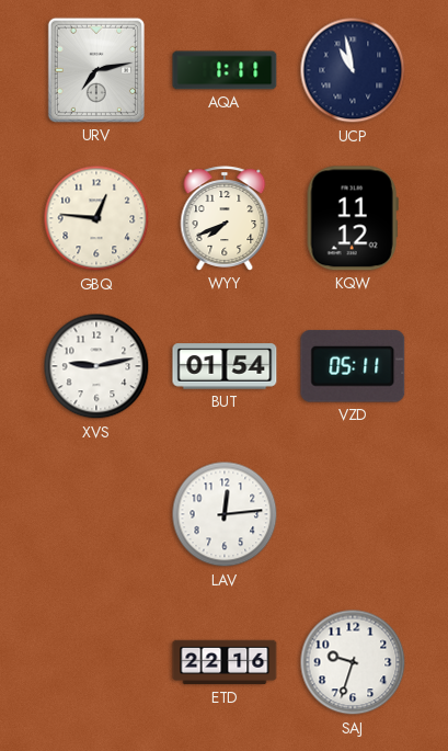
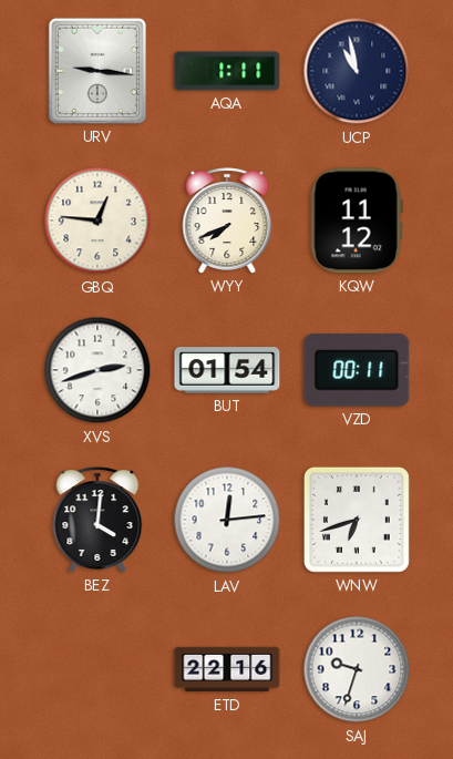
URV: 7:13 -> 9:16
XVS: 9:13 -> 2:42
VZD: 05:11 -> 00:11
BEZ: none -> 4:01
WNW: none -> 6:42
